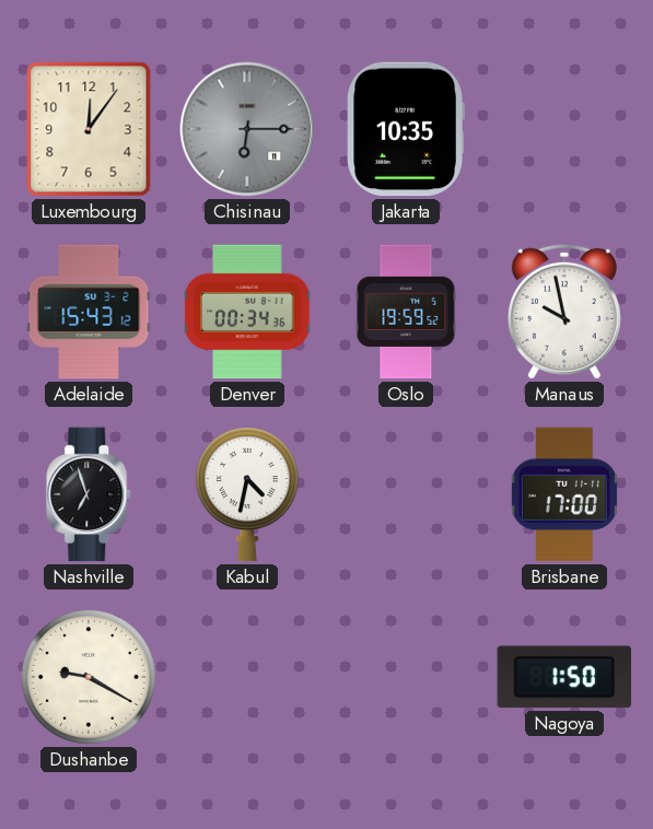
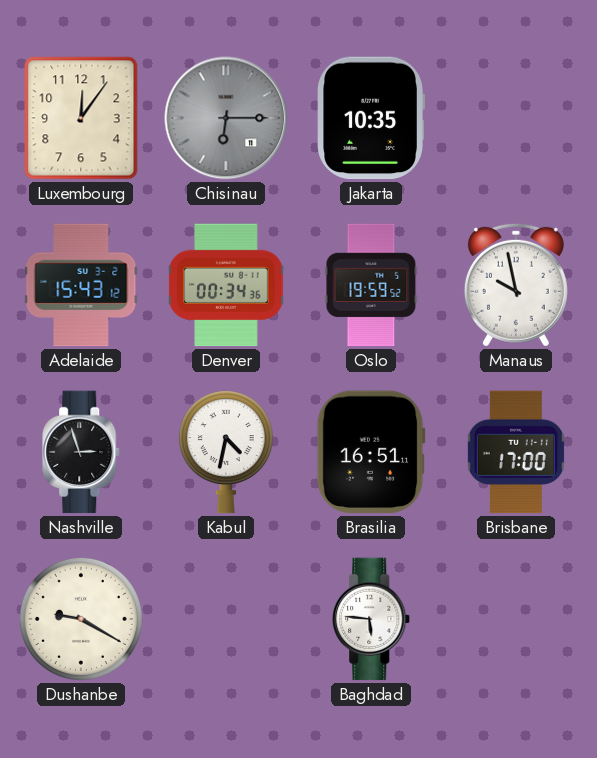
Nashville: 6:57 -> 2:57
Brasilia: none -> 16:51
Baghdad: none -> 5:46
Nagoya: 1:50 -> none
